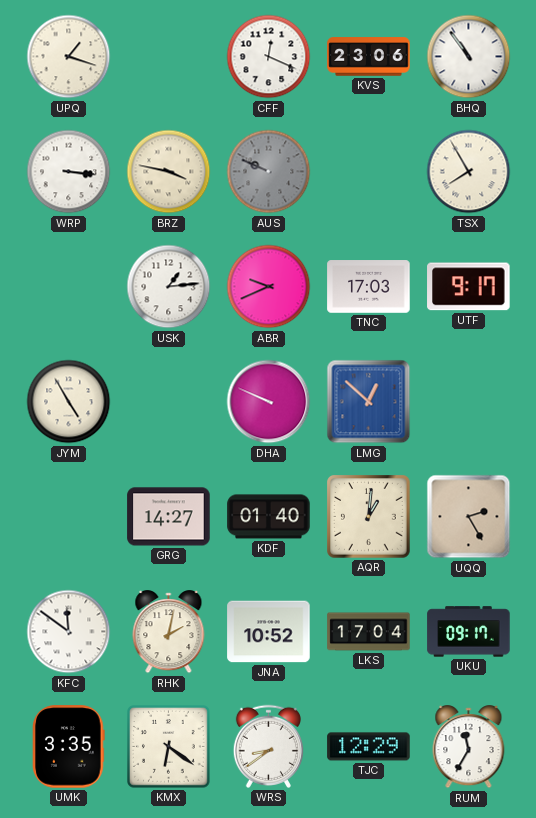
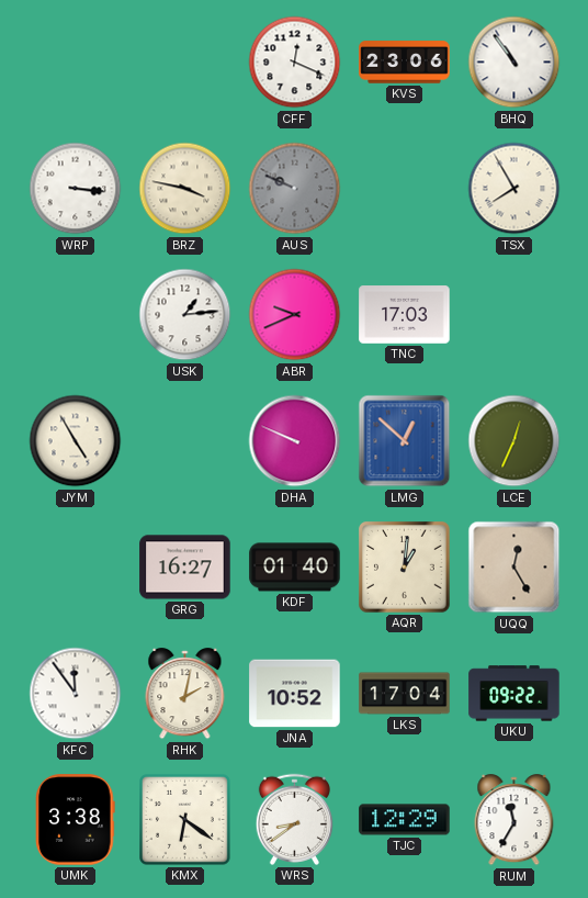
UPQ: 1:18 -> none
UTF: 9:17 -> none
LCE: none -> 12:34
GRG: 14:27 -> 16:27
UQQ: 2:25 -> 12:25
KFC: 11:51 -> 11:54
UKU: 09:17 -> 09:22
UMK: 3:35 -> 3:38
